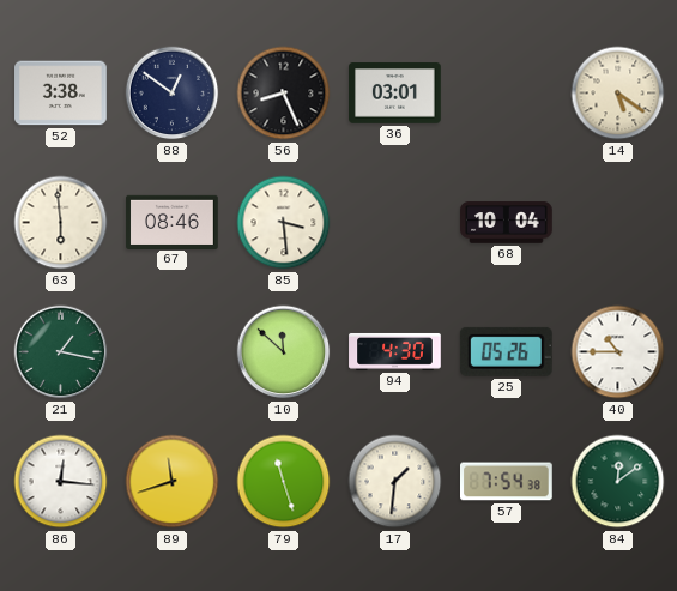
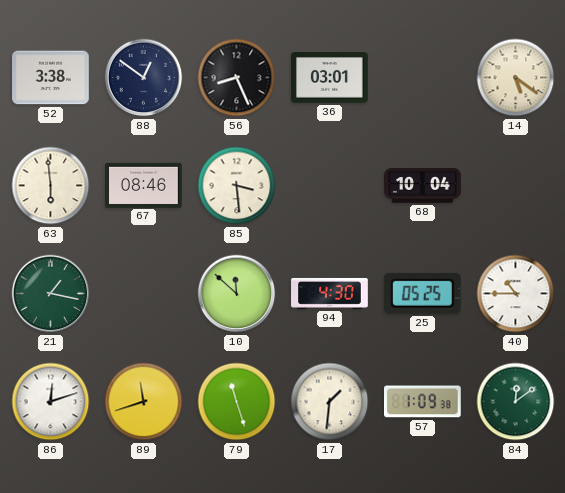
25: 05:26 -> 05:25
86: 12:16 -> 12:12
57: 7:54 -> 1:09
